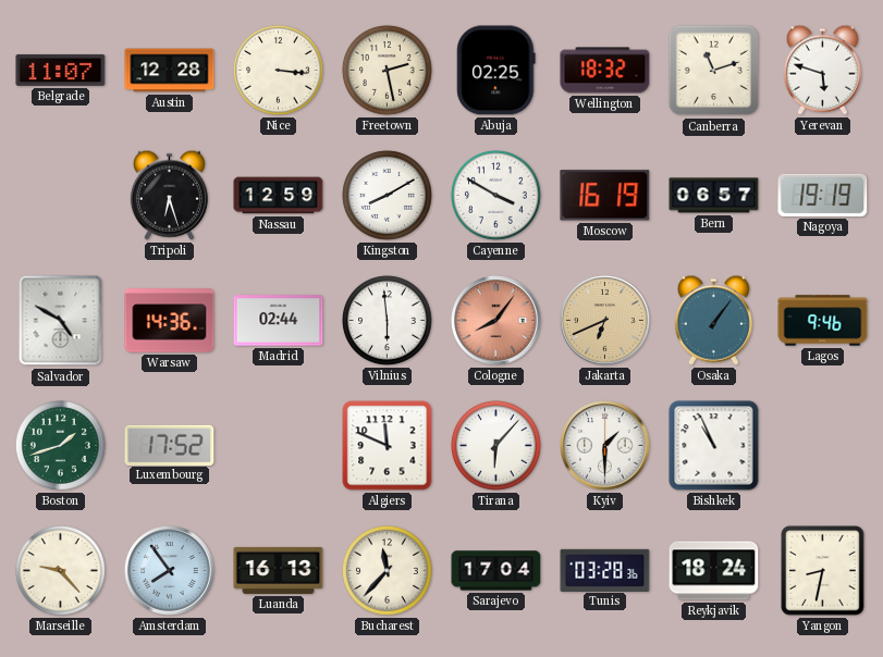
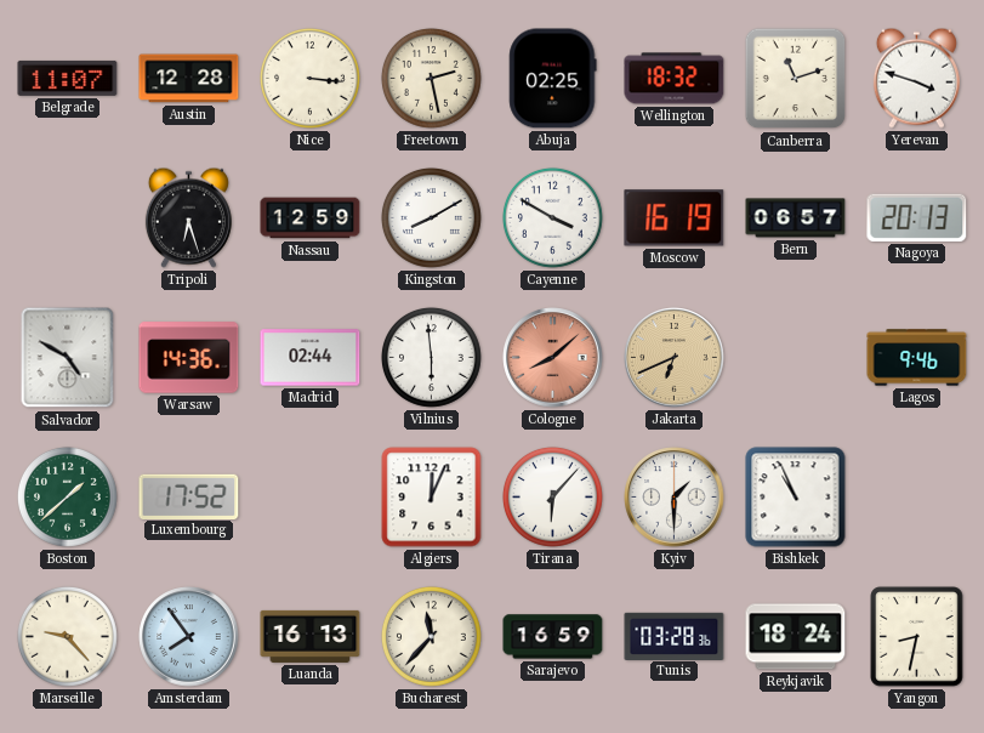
Yerevan: 5:48 -> 3:48
Nagoya: 19:19 -> 20:13
Cologne: 8:06 -> 8:08
Osaka: 1:06 -> none
Boston: 1:42 -> 1:38
Algiers: 11:49 -> 12:04
Sarajevo: 17:04 -> 16:59
